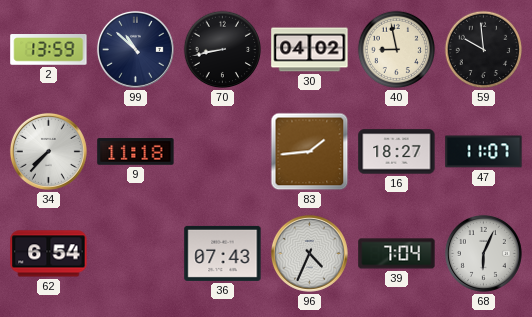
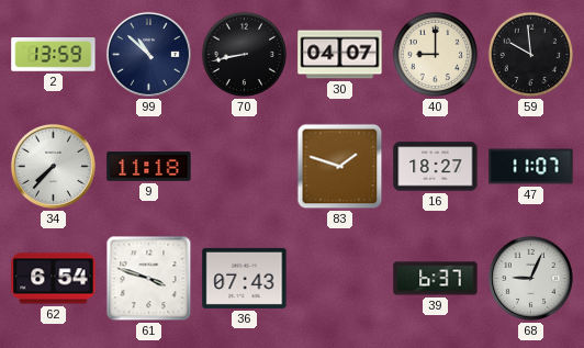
30: 04:02 -> 04:07
40: 8:58 -> 9:00
83: 1:44 -> 1:48
61: none -> 3:48
96: 4:34 -> none
39: 7:04 -> 6:37
68: 6:04 -> 9:04
